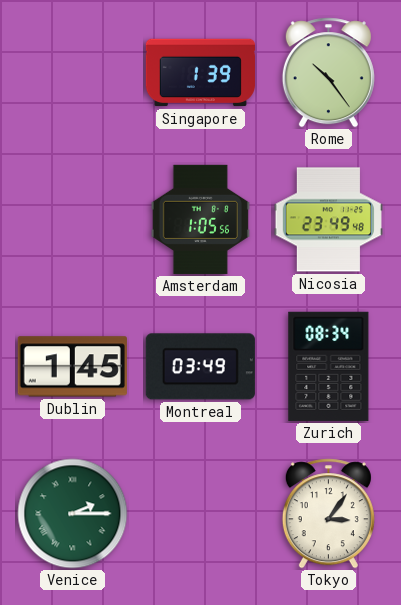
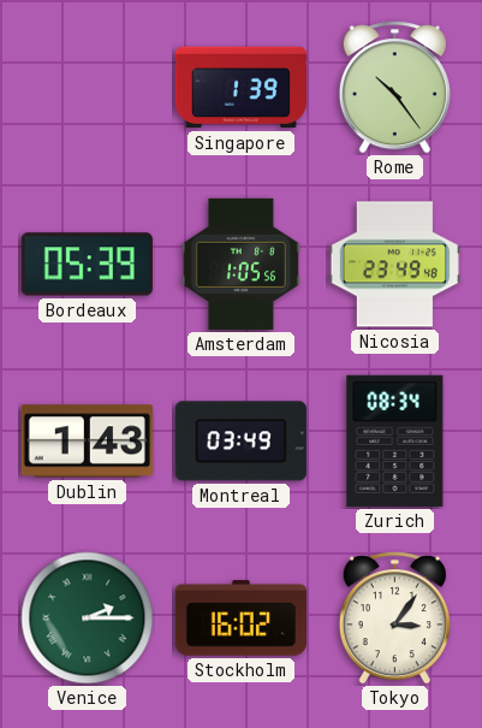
Bordeaux: none -> 05:39
Dublin: 1:45 -> 1:43
Stockholm: none -> 16:02
